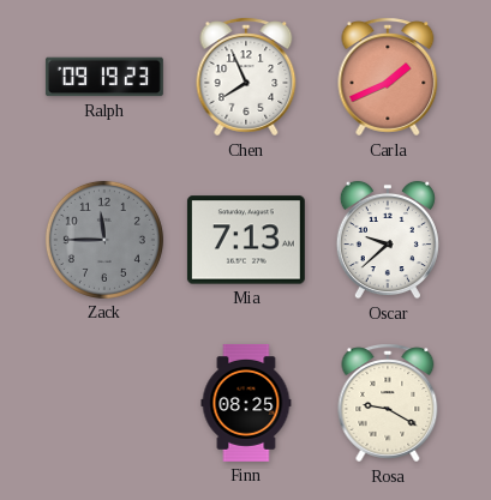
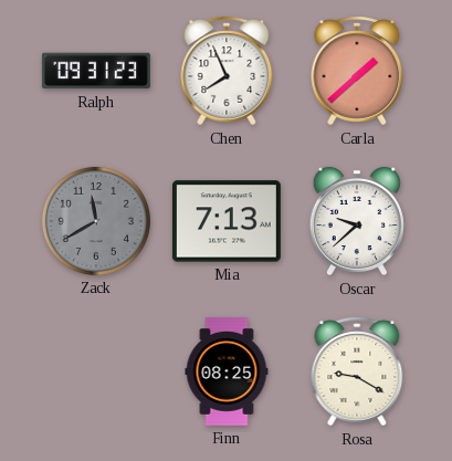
Ralph: 09:19 -> 09:31
Carla: 1:41 -> 1:38
Zack: 11:45 -> 11:40
